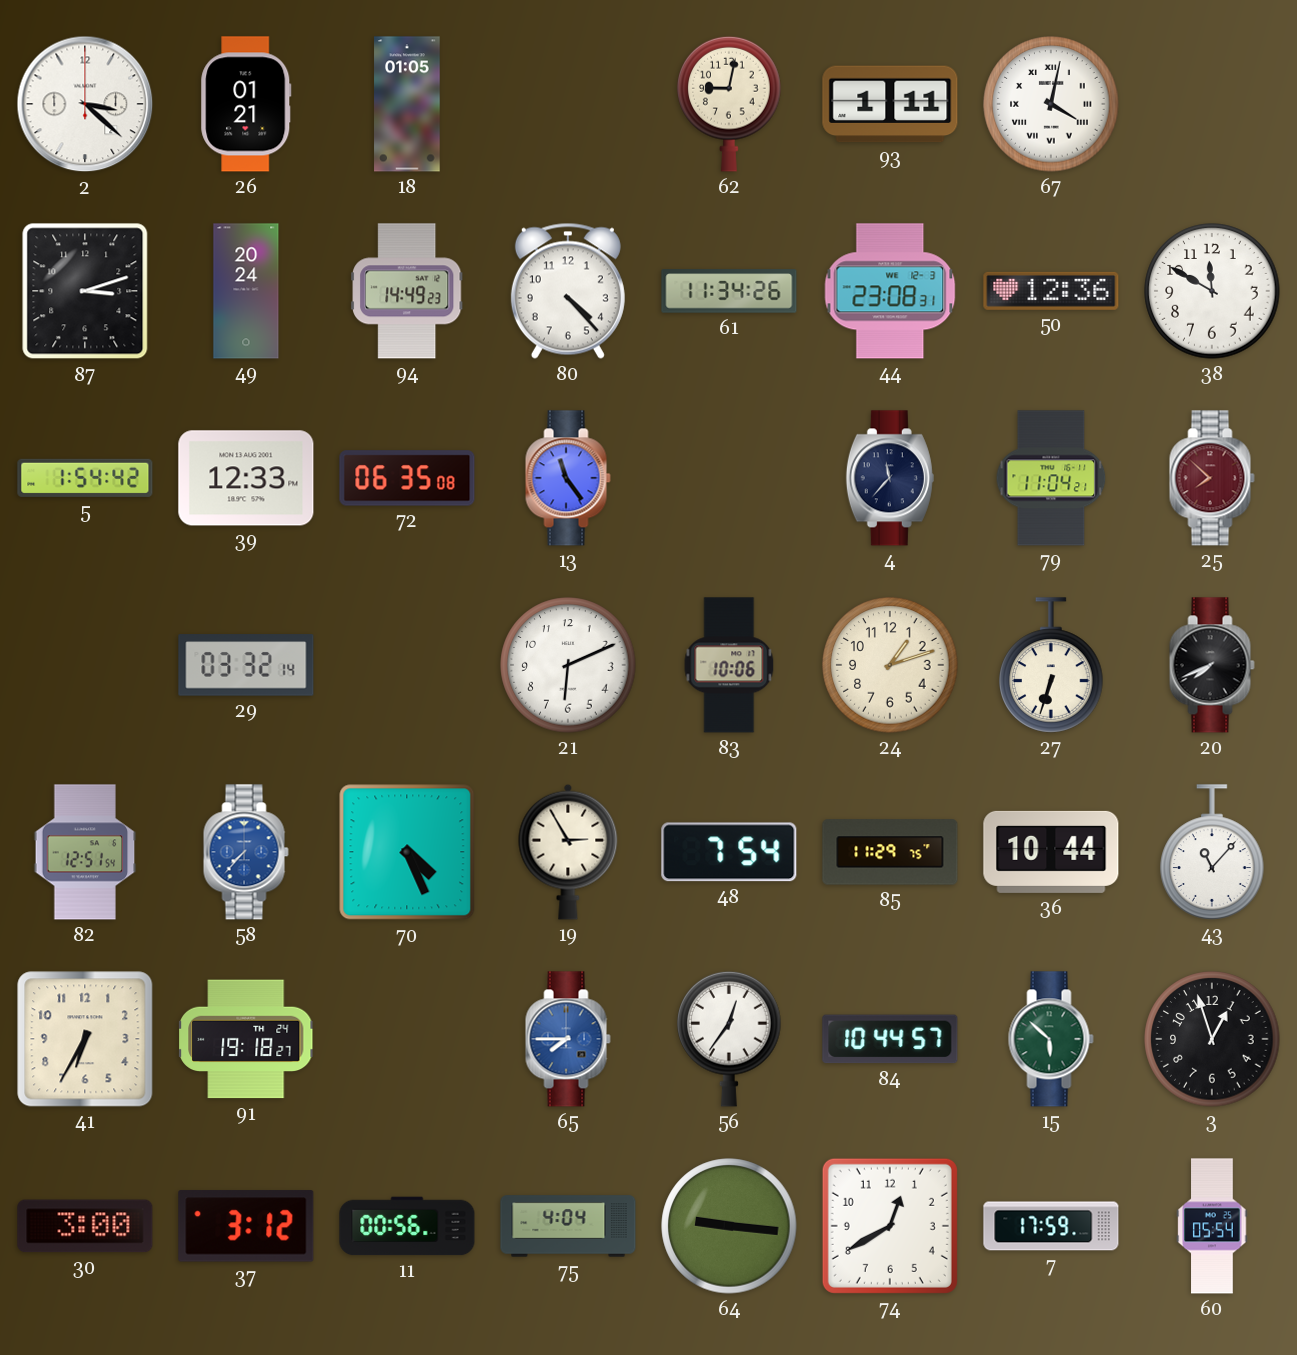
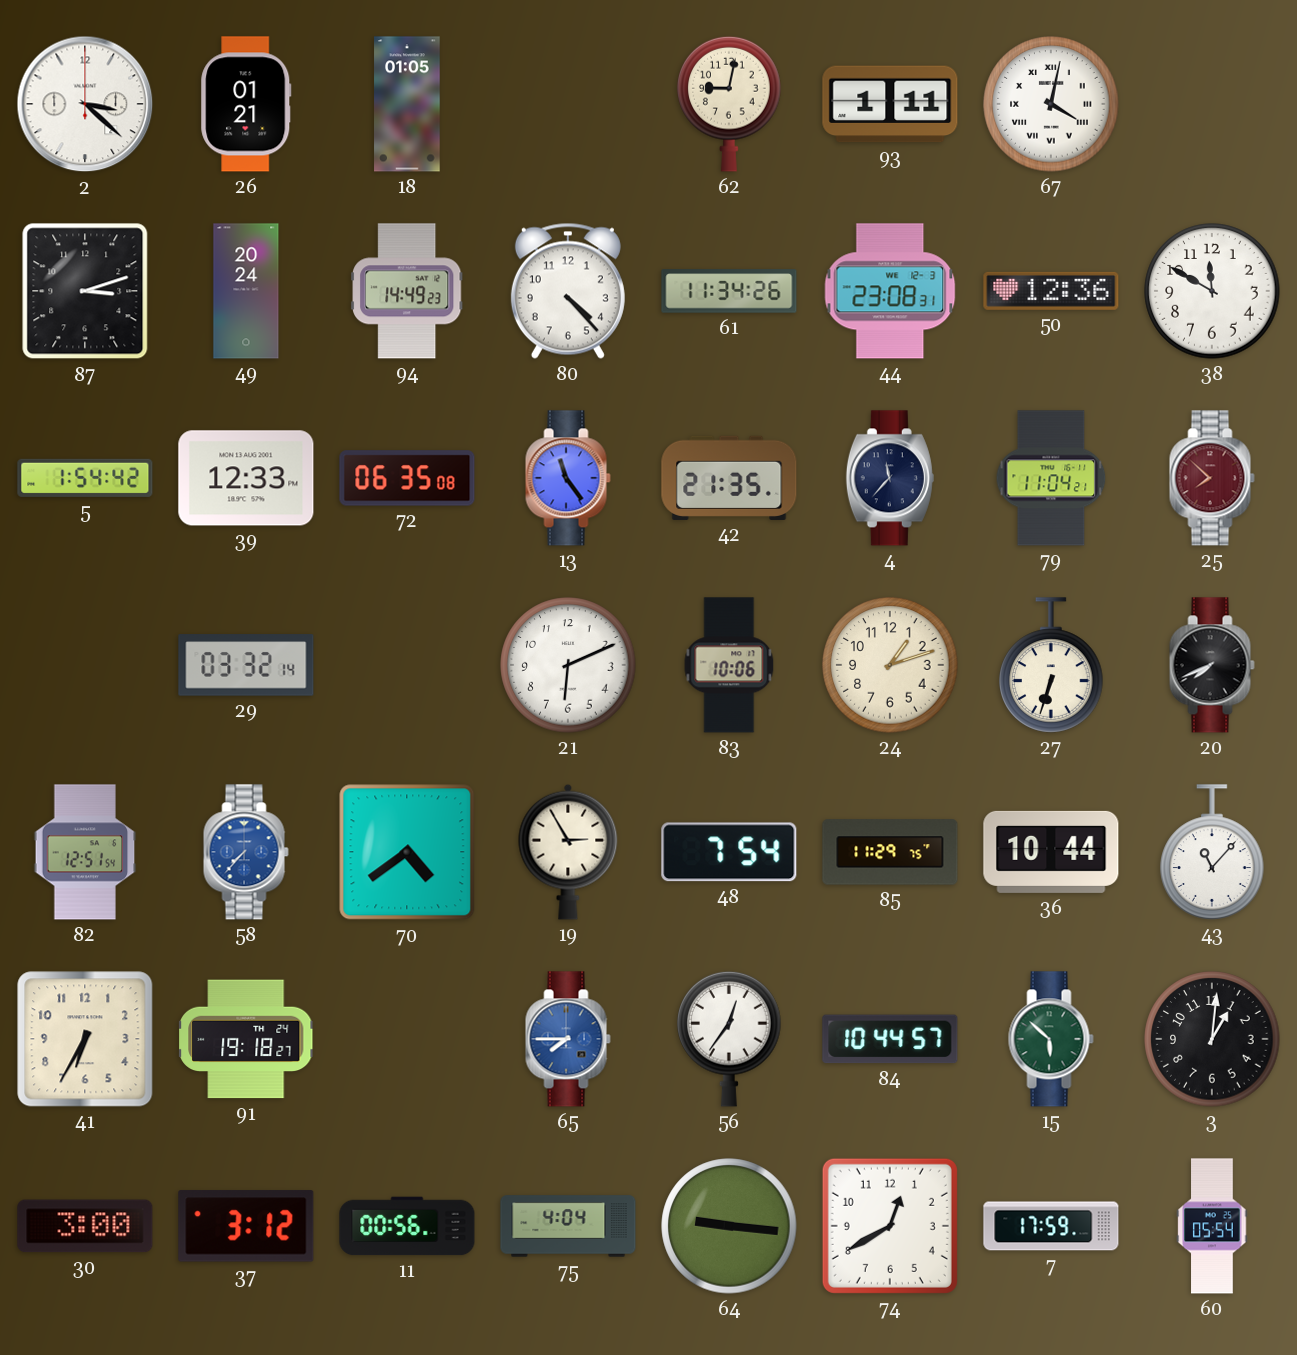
42: none -> 21:35
70: 4:26 -> 4:39
3: 12:57 -> 1:01
